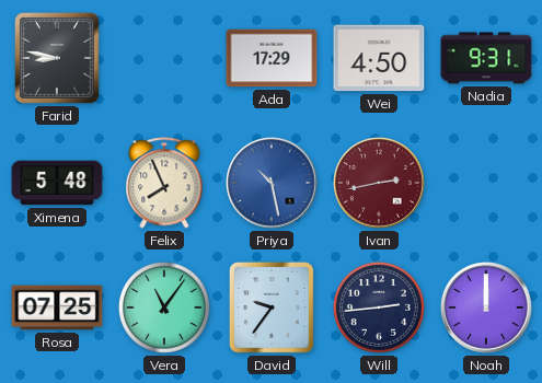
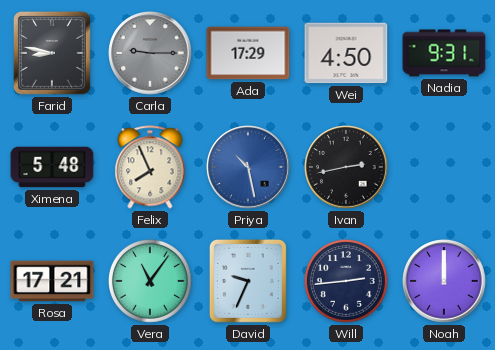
Carla: none -> 9:15
Ivan dial: burgundy -> black
Rosa: 07:25 -> 17:21
David: 9:36 -> 9:34
